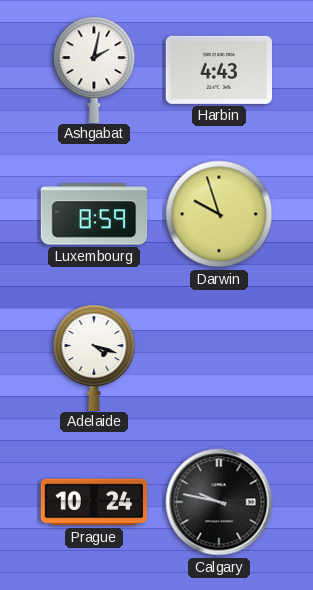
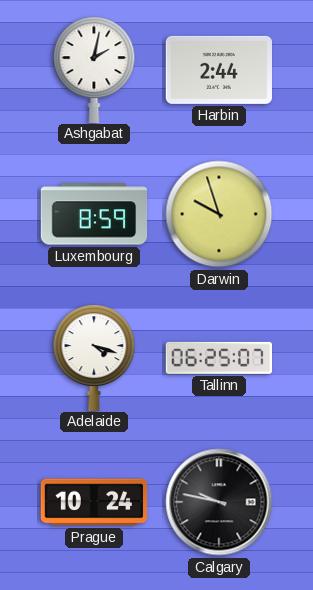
Harbin: 4:43 -> 2:44
Tallinn: none -> 06:25
